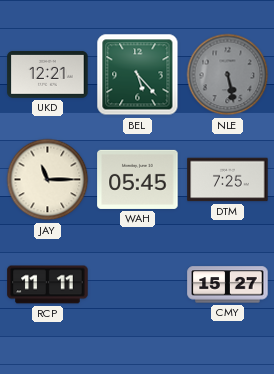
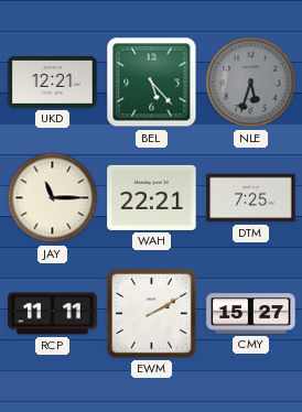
NLE: 5:28 -> 5:33
WAH: 05:45 -> 22:21
EWM: none -> 2:10
